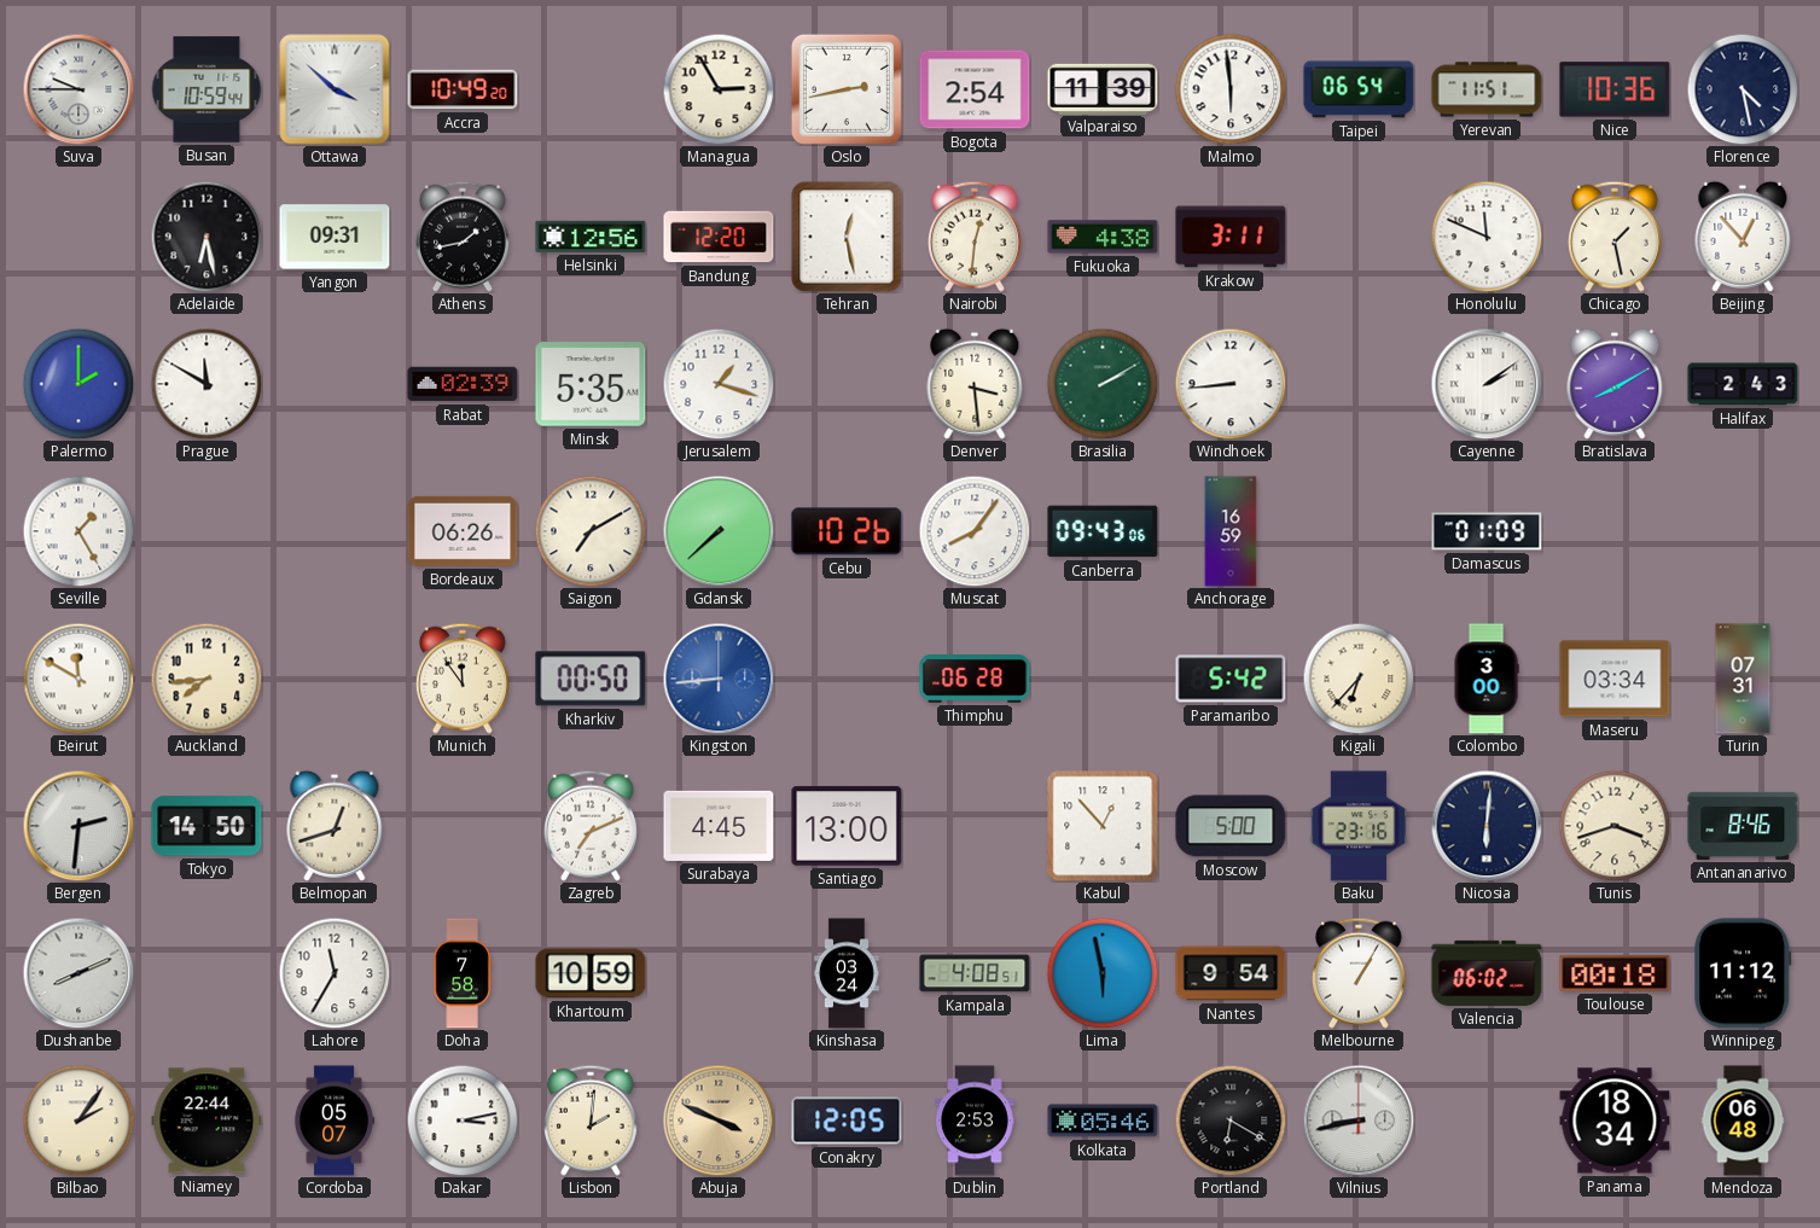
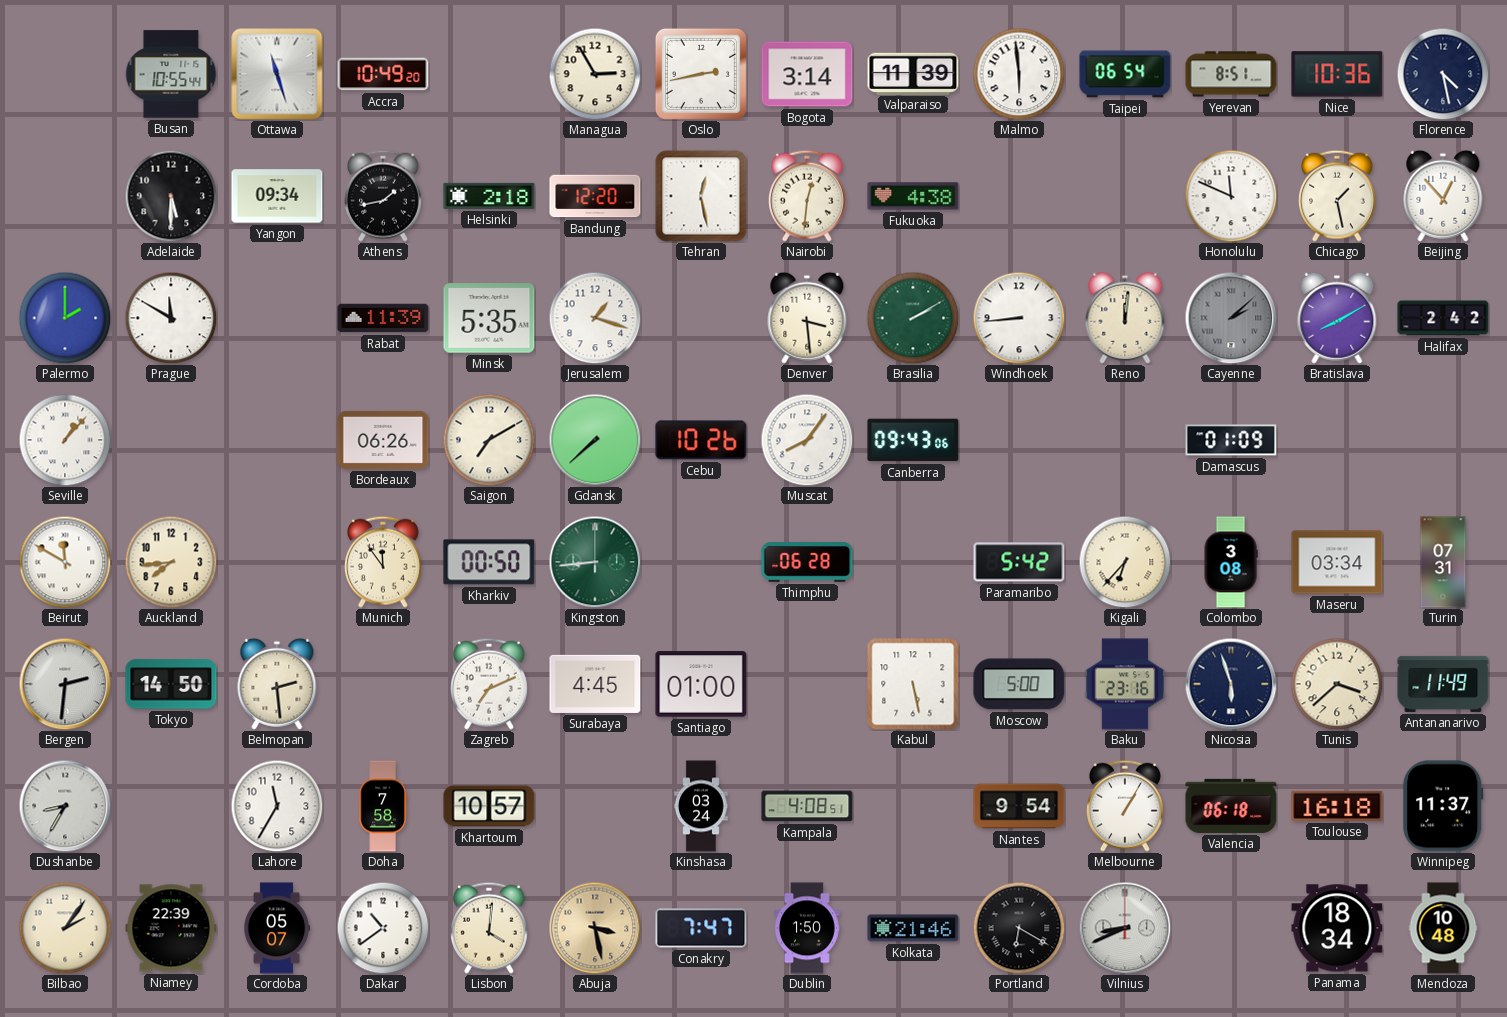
Suva: 9:45 -> none
Busan: 10:59 -> 10:55
Ottawa: 3:52 -> 11:27
Bogota: 2:54 -> 3:14
Yerevan: 11:51 -> 8:51
Adelaide: 6:28 -> 5:30
Yangon: 09:31 -> 09:34
Helsinki: 12:56 -> 2:18
Krakow: 3:11 -> none
Rabat: 02:39 -> 11:39
Reno: none -> 12:01
Cayenne: 2:09 -> 2:08
Cayenne dial: white -> grey
Halifax: 2:43 -> 2:42
Seville: 1:25 -> 1:07
Anchorage: 16:59 -> none
Kingston dial: blue -> green
Colombo: 3:00 -> 3:08
Belmopan: 12:42 -> 2:29
Santiago: 13:00 -> 01:00
Kabul: 12:53 -> 5:28
Nicosia: 6:01 -> 5:57
Tunis: 3:42 -> 3:38
Antananarivo: 8:46 -> 11:49
Dushanbe: 8:11 -> 8:35
Khartoum: 10:59 -> 10:57
Lima: 5:58 -> none
Valencia: 06:02 -> 06:18
Toulouse: 00:18 -> 16:18
Winnipeg: 11:12 -> 11:37
Niamey: 22:44 -> 22:39
Dakar: 3:13 -> 10:39
Lisbon: 2:01 -> 4:01
Abuja: 3:49 -> 3:28
Conakry: 12:05 -> 7:47
Dublin: 2:53 -> 1:50
Kolkata: 05:46 -> 21:46
Vilnius: 8:43 -> 8:41
Mendoza: 06:48 -> 10:48
